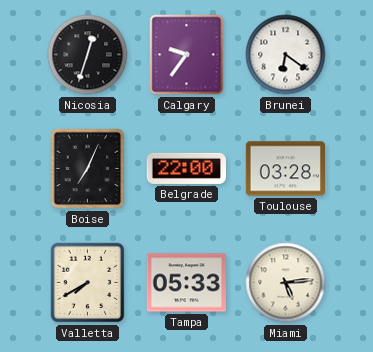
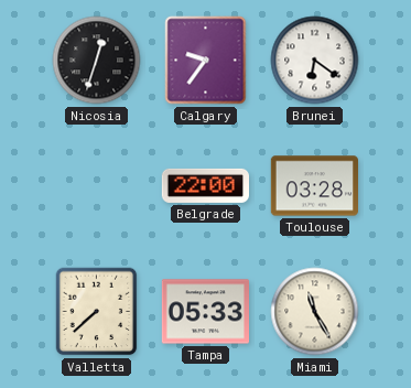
Boise: 7:04 -> none
Valletta: 7:40 -> 7:38
Miami: 5:14 -> 11:25
